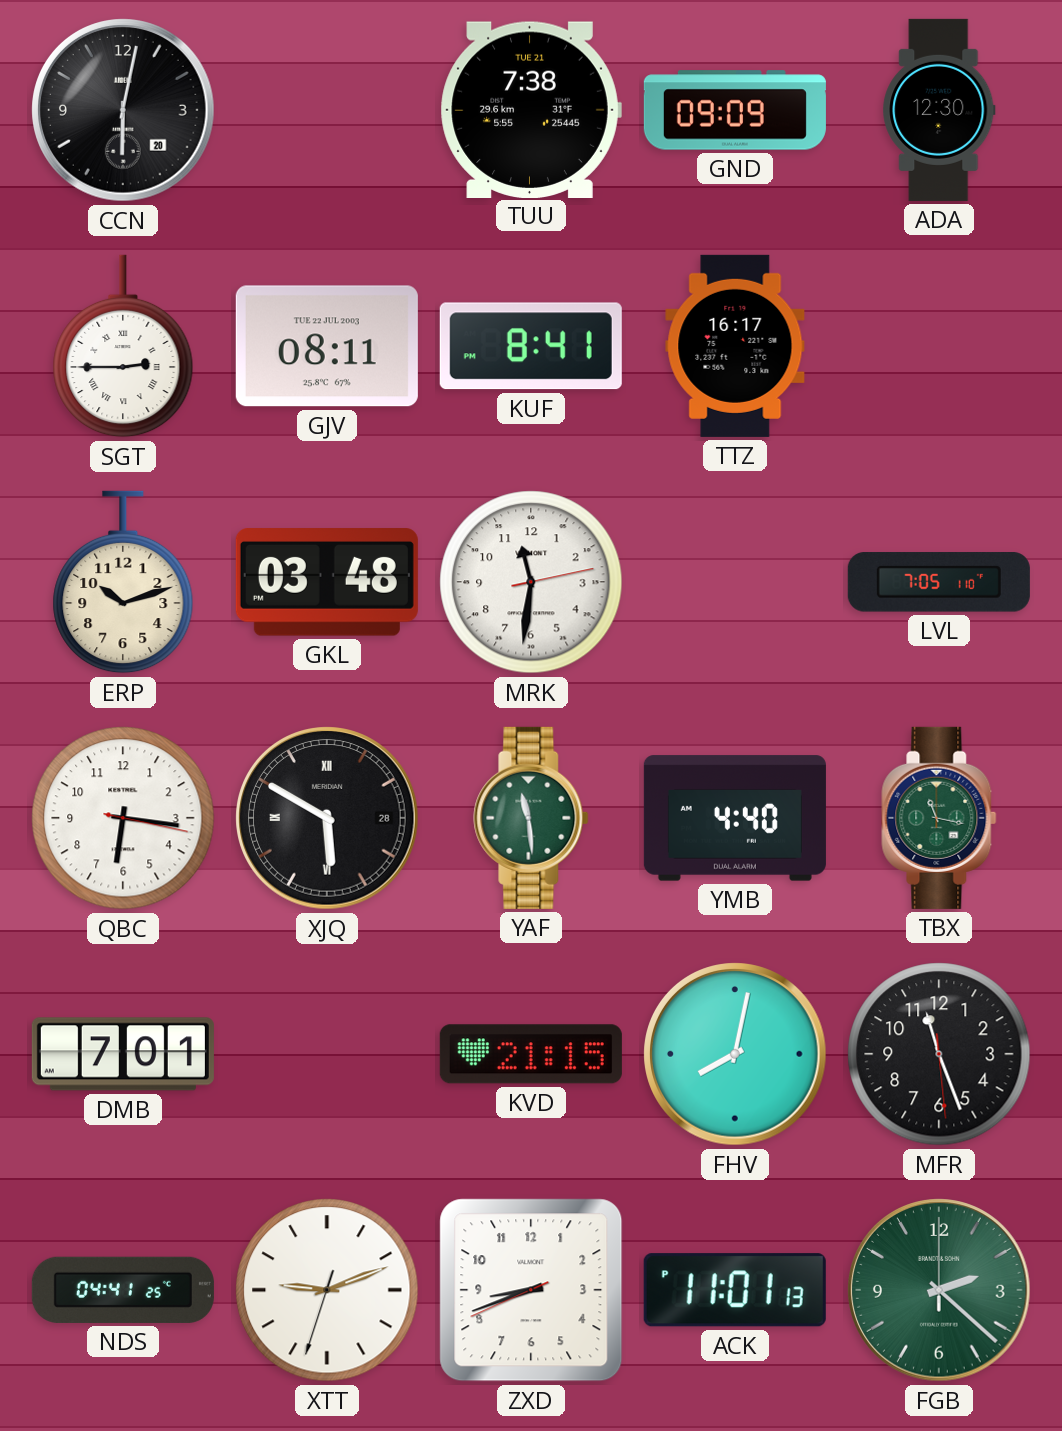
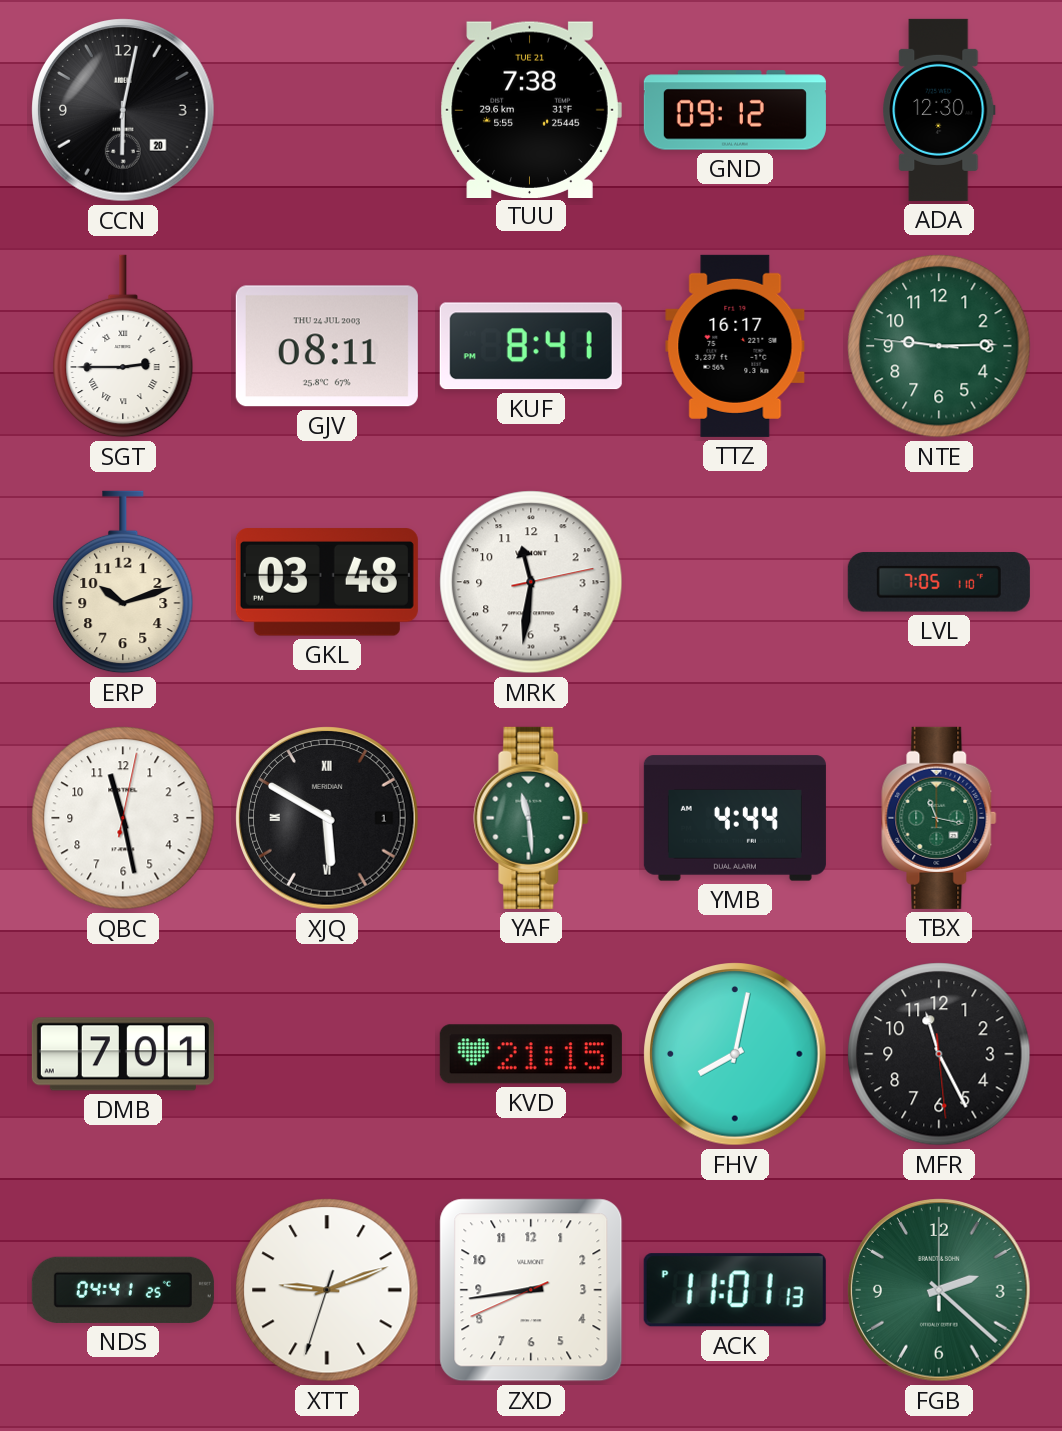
GND: 09:09 -> 09:12
GJV date: TUE 22 JUL 2003 -> THU 24 JUL 2003
NTE: none -> 9:14
QBC: 6:16 -> 11:28
XJQ date: 28 -> 1
YMB: 4:40 -> 4:44
MFR: 11:26 -> 11:25
ZXD: 8:41 -> 8:43
